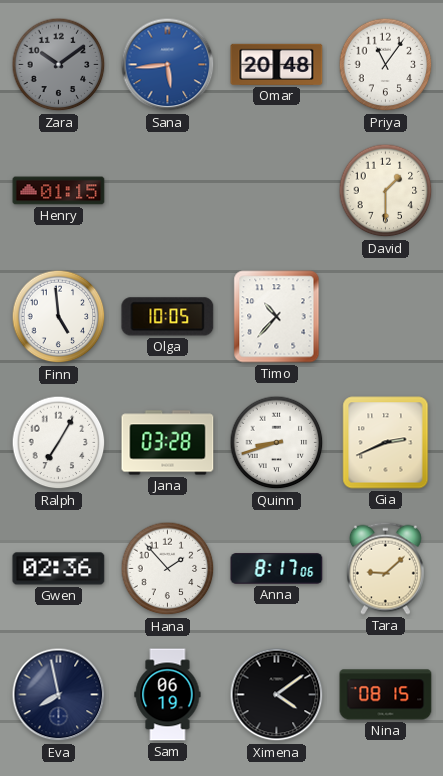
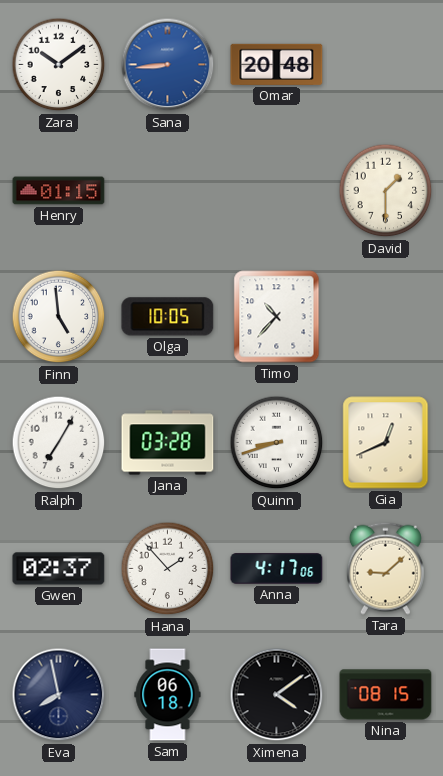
Zara dial: grey -> white
Sana: 5:44 -> 8:44
Priya: 11:06 -> none
Gia: 2:41 -> 12:41
Gwen: 02:36 -> 02:37
Anna: 8:17 -> 4:17
Sam: 06:19 -> 06:18
